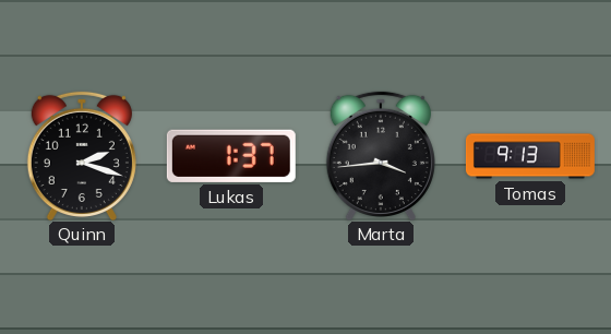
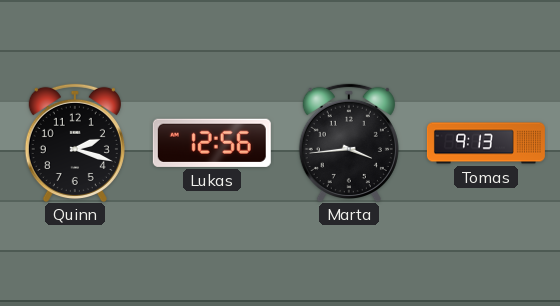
Lukas: 1:37 -> 12:56
